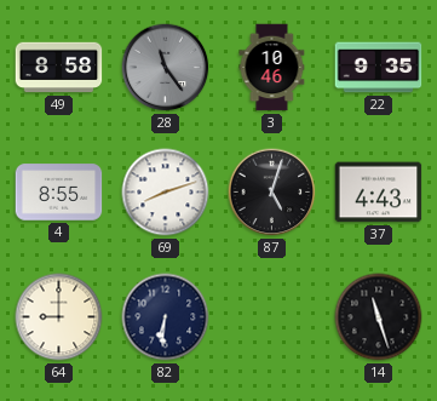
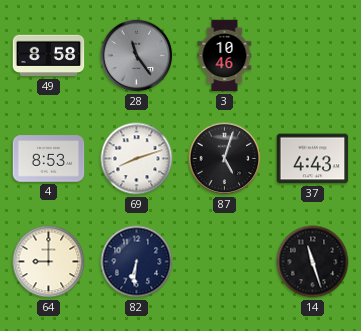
22: 9:35 -> none
4: 8:55 -> 8:53
